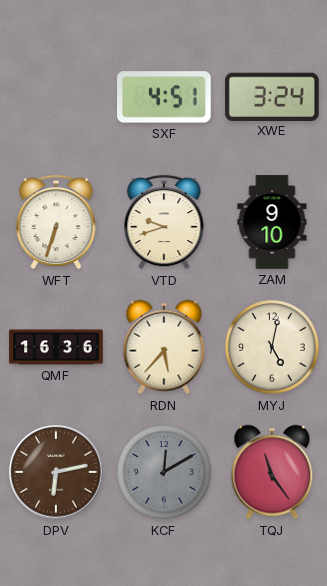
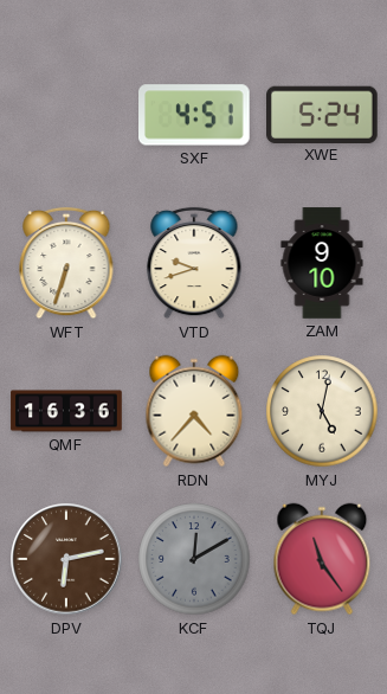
XWE: 3:24 -> 5:24
RDN: 5:37 -> 4:37
